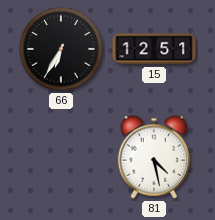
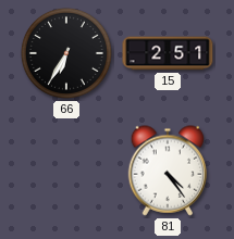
15: 12:51 -> 2:51
81: 4:28 -> 4:24
